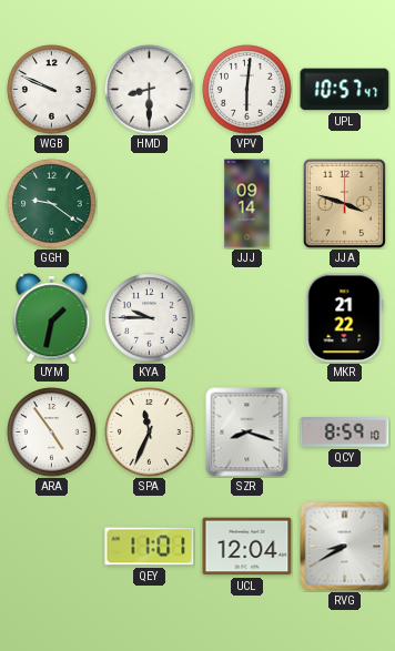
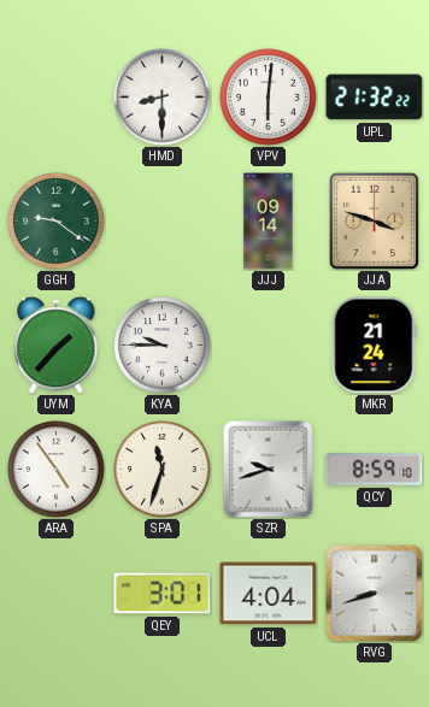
WGB: 9:49 -> none
UPL: 10:57 -> 21:32
UYM: 1:32 -> 1:37
MKR: 21:22 -> 21:24
SPA: 11:34 -> 11:33
SZR: 8:18 -> 9:42
QEY: 11:01 -> 3:01
UCL: 12:04 -> 4:04
RVG: 8:40 -> 8:42
